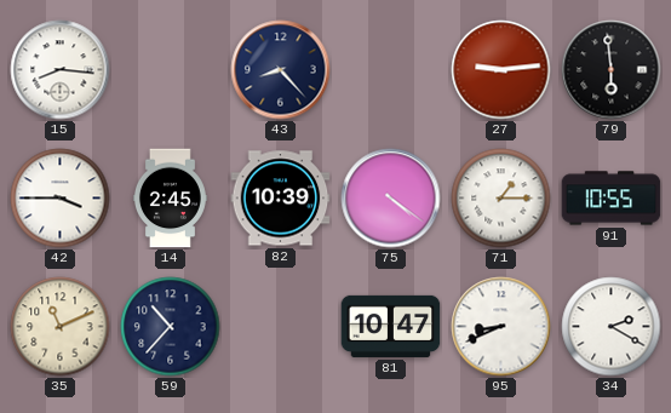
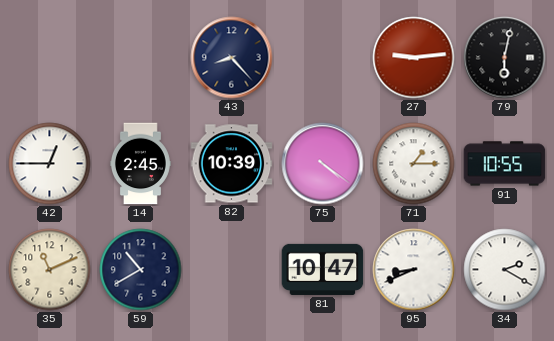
15: 8:16 -> none
79: 5:59 -> 6:02
42: 3:45 -> 12:45
59: 10:37 -> 10:40
